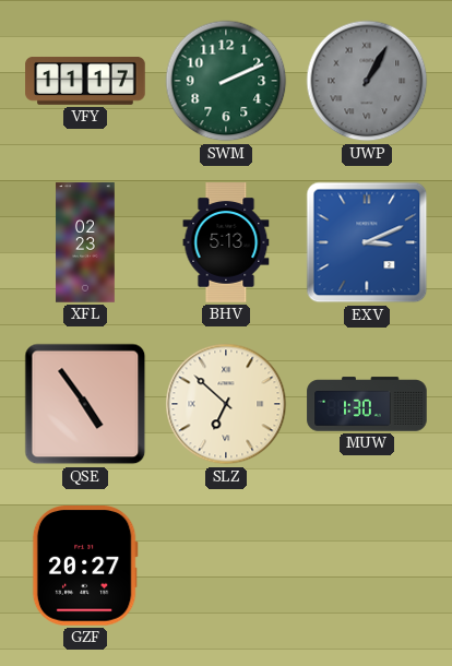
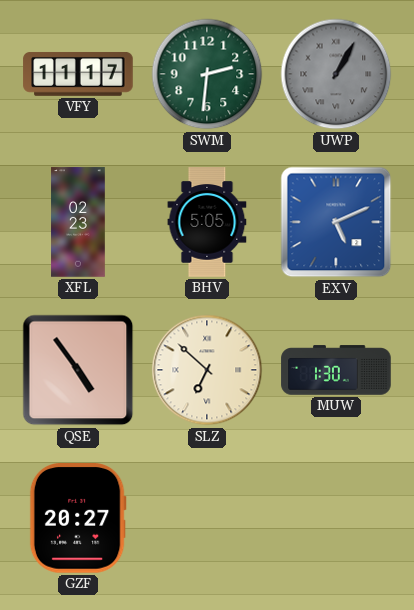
SWM: 2:11 -> 2:31
BHV: 5:13 -> 5:05
EXV: 3:11 -> 5:11
